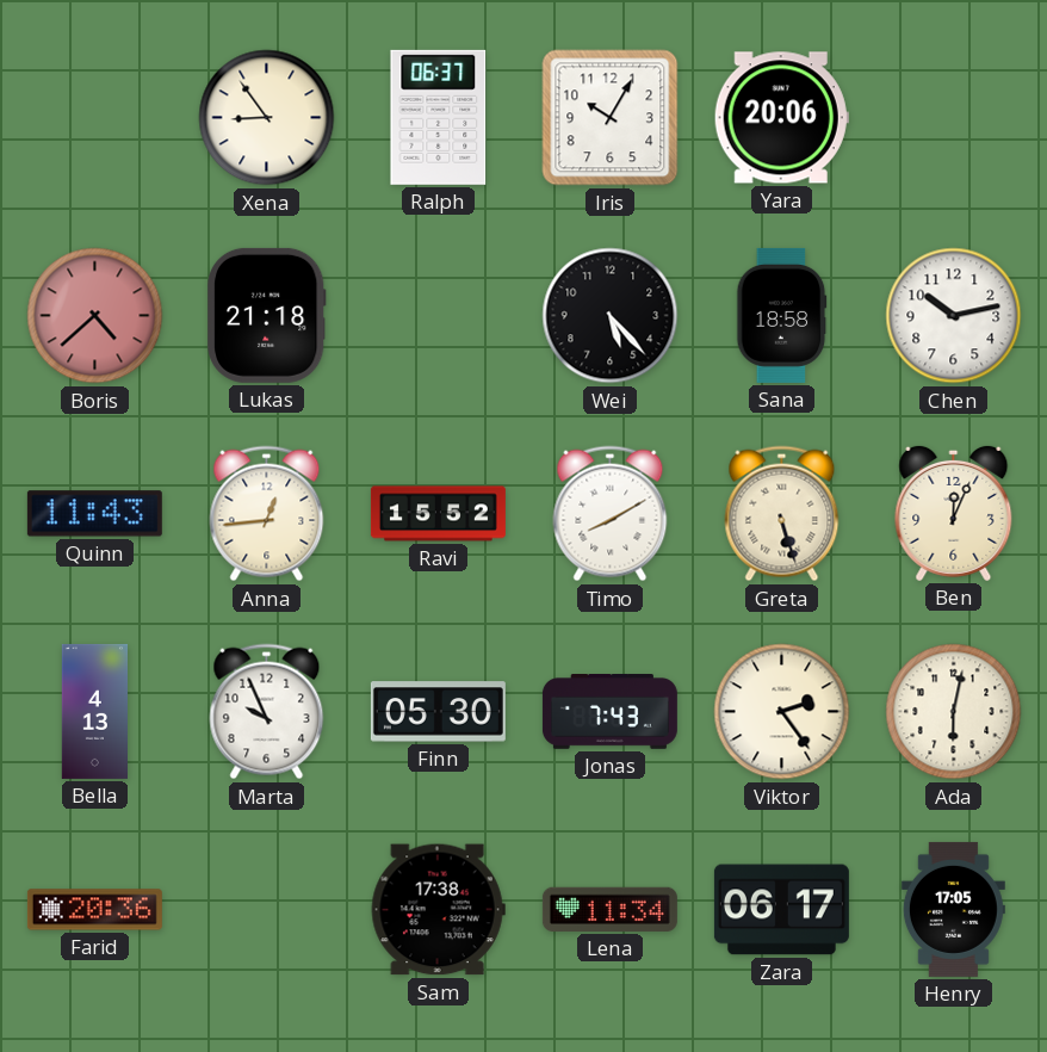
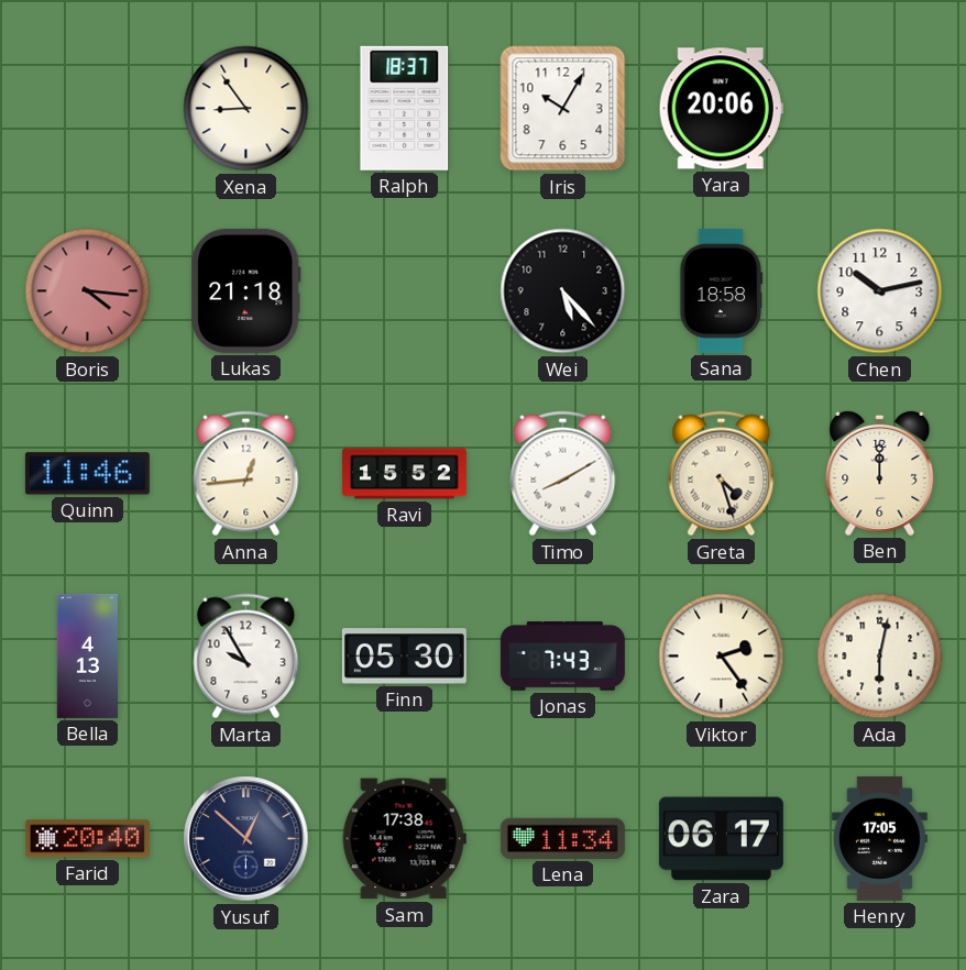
Ralph: 06:37 -> 18:37
Boris: 4:38 -> 4:16
Quinn: 11:43 -> 11:46
Greta: 5:27 -> 4:27
Ben: 12:04 -> 12:00
Marta: 9:56 -> 9:55
Farid: 20:36 -> 20:40
Yusuf: none -> 12:52
